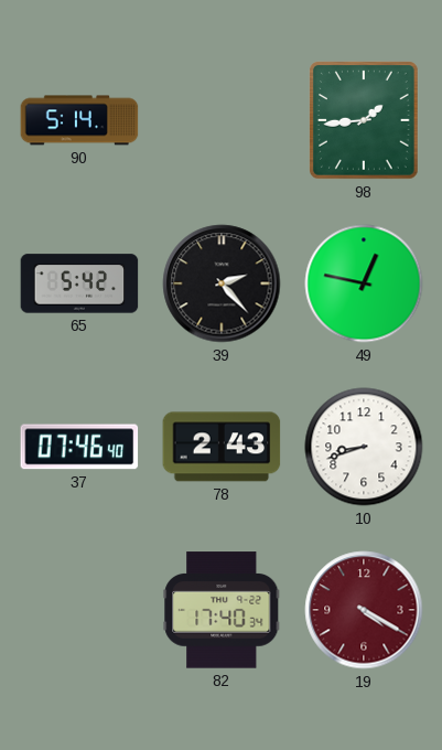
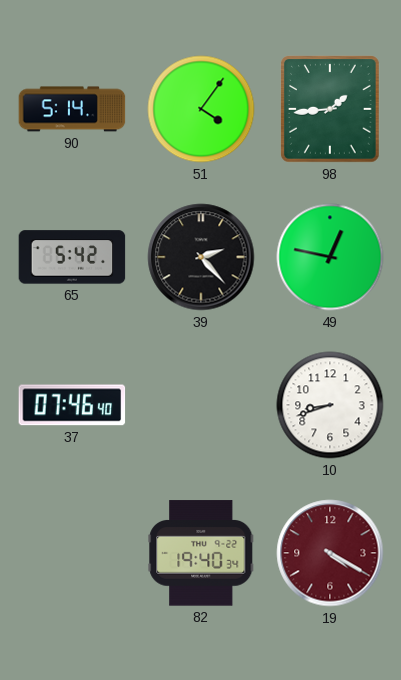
51: none -> 4:06
78: 2:43 -> none
82: 17:40 -> 19:40
